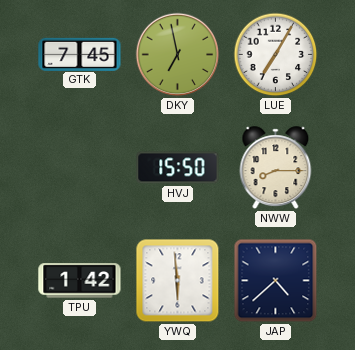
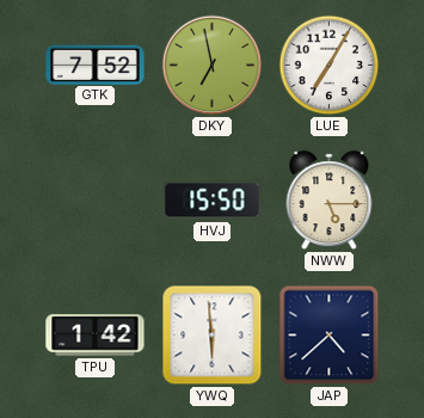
GTK: 7:45 -> 7:52
NWW: 8:15 -> 5:15
